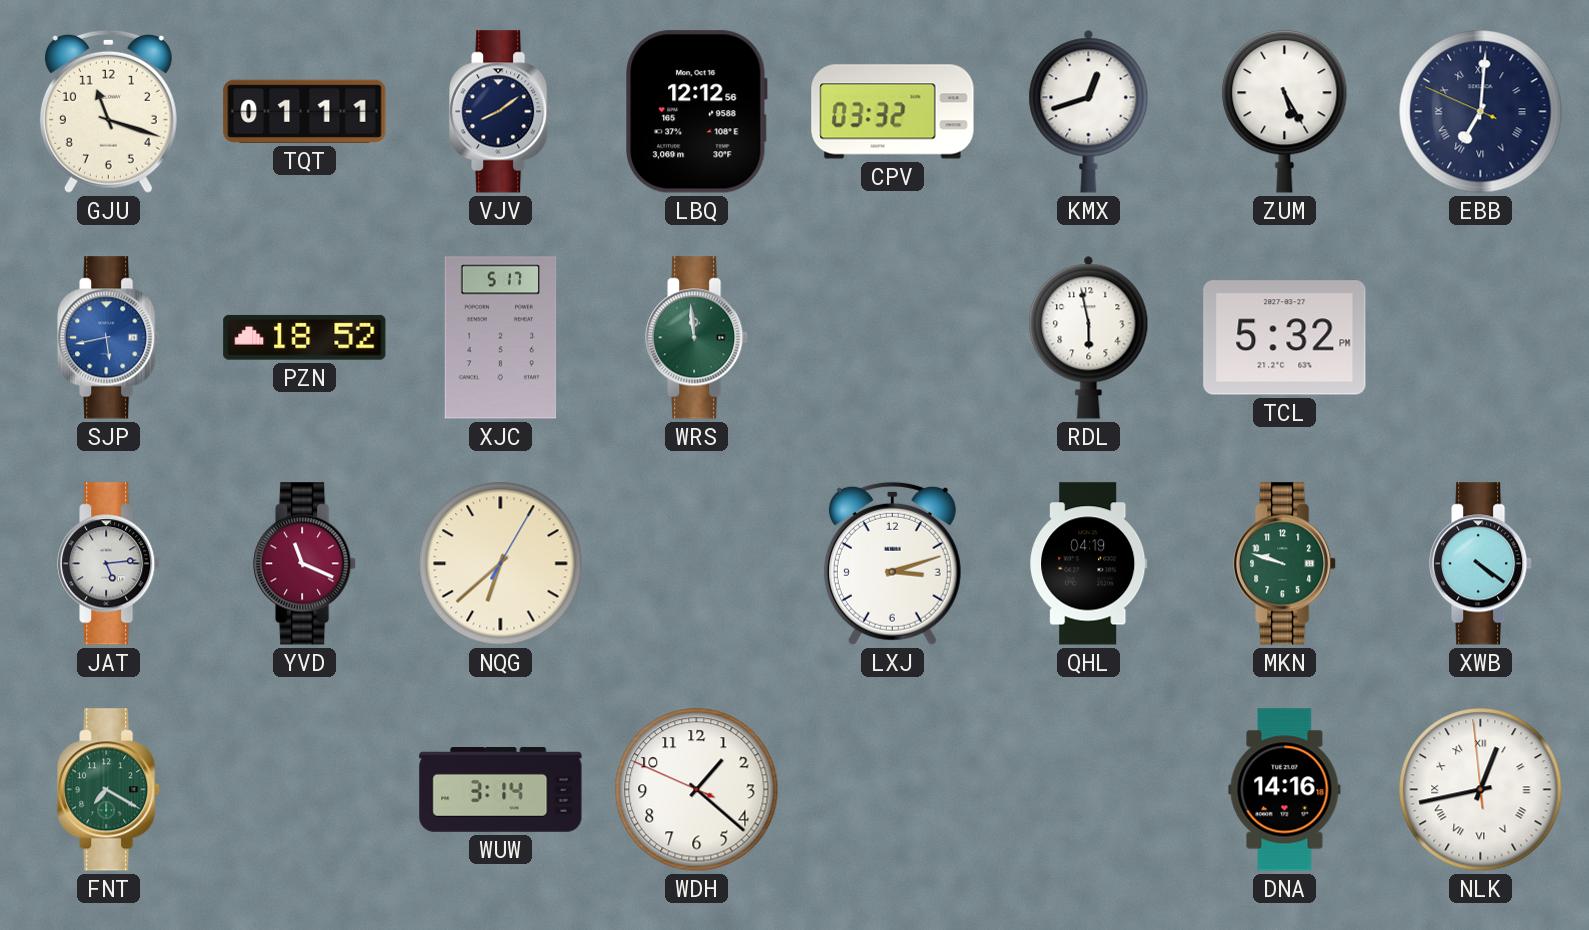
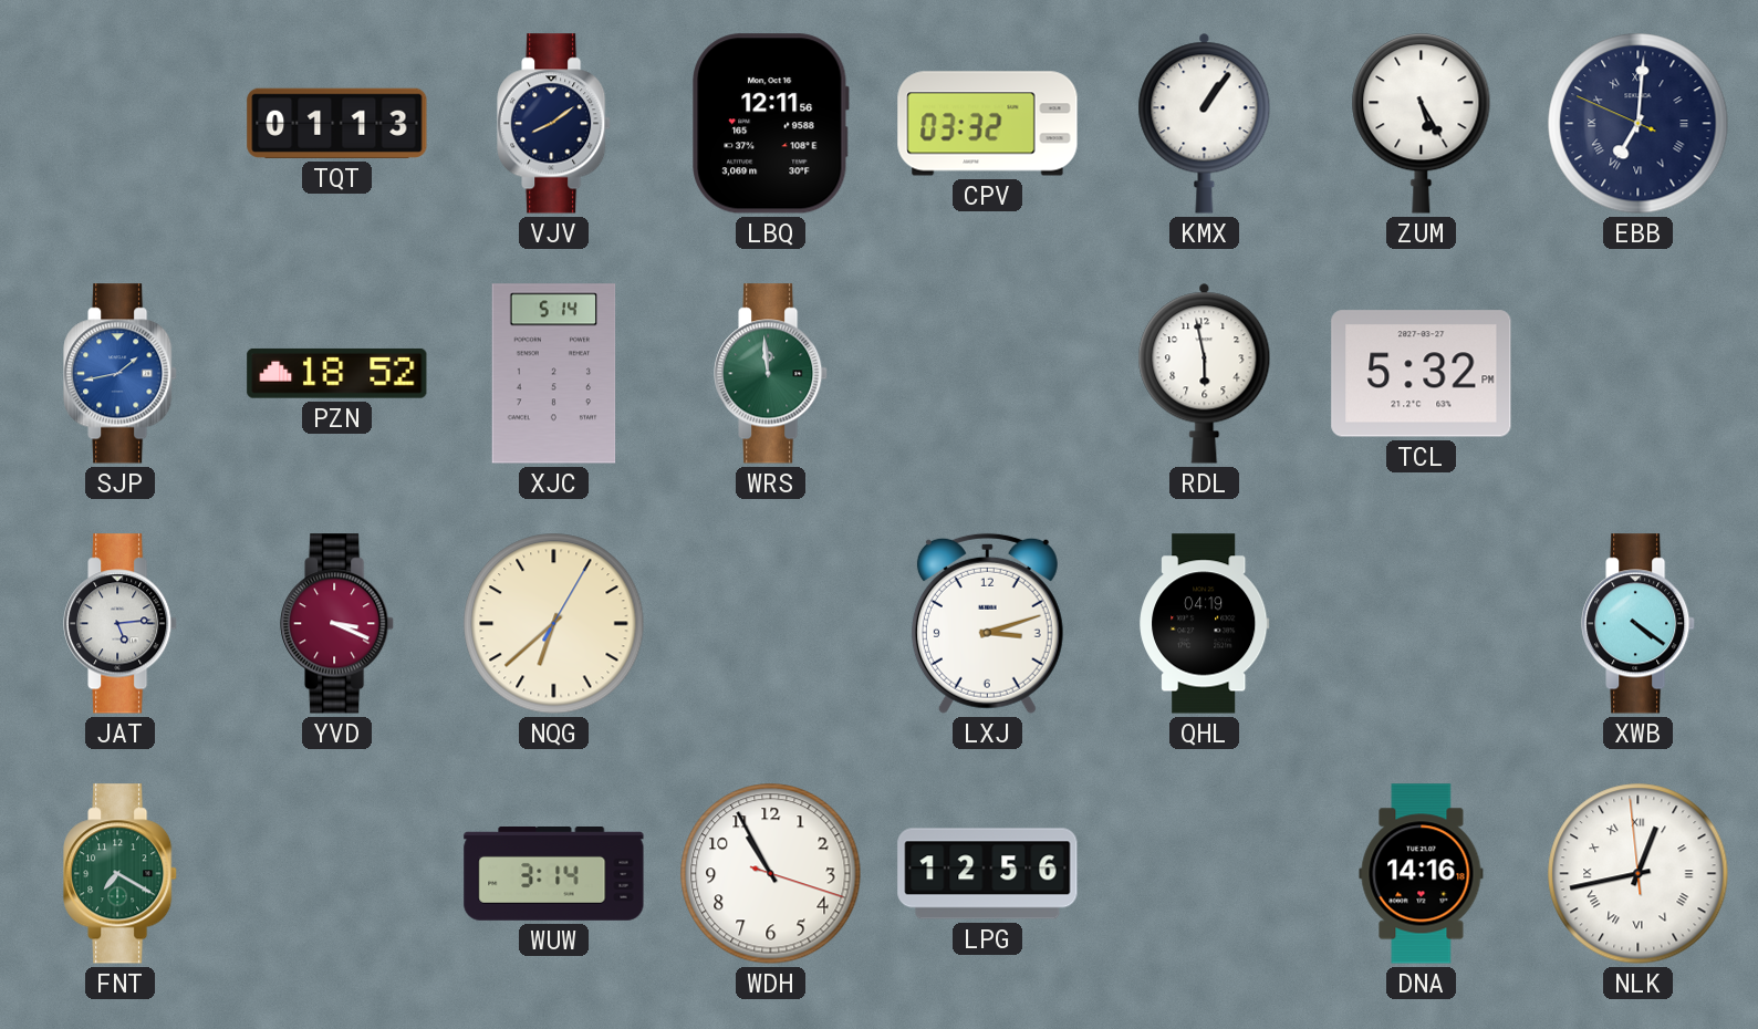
GJU: 11:18 -> none
TQT: 01:11 -> 01:13
LBQ: 12:12 -> 12:11
KMX: 12:42 -> 1:06
SJP: 5:43 -> 1:43
XJC: 5:17 -> 5:14
YVD: 11:19 -> 3:19
MKN: 9:48 -> none
WDH: 1:21 -> 10:55
LPG: none -> 12:56
